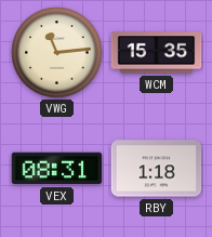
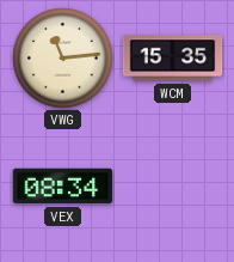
VEX: 08:31 -> 08:34
RBY: 1:18 -> none
